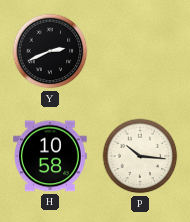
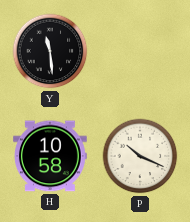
Y: 2:41 -> 11:29
P: 10:16 -> 10:19
